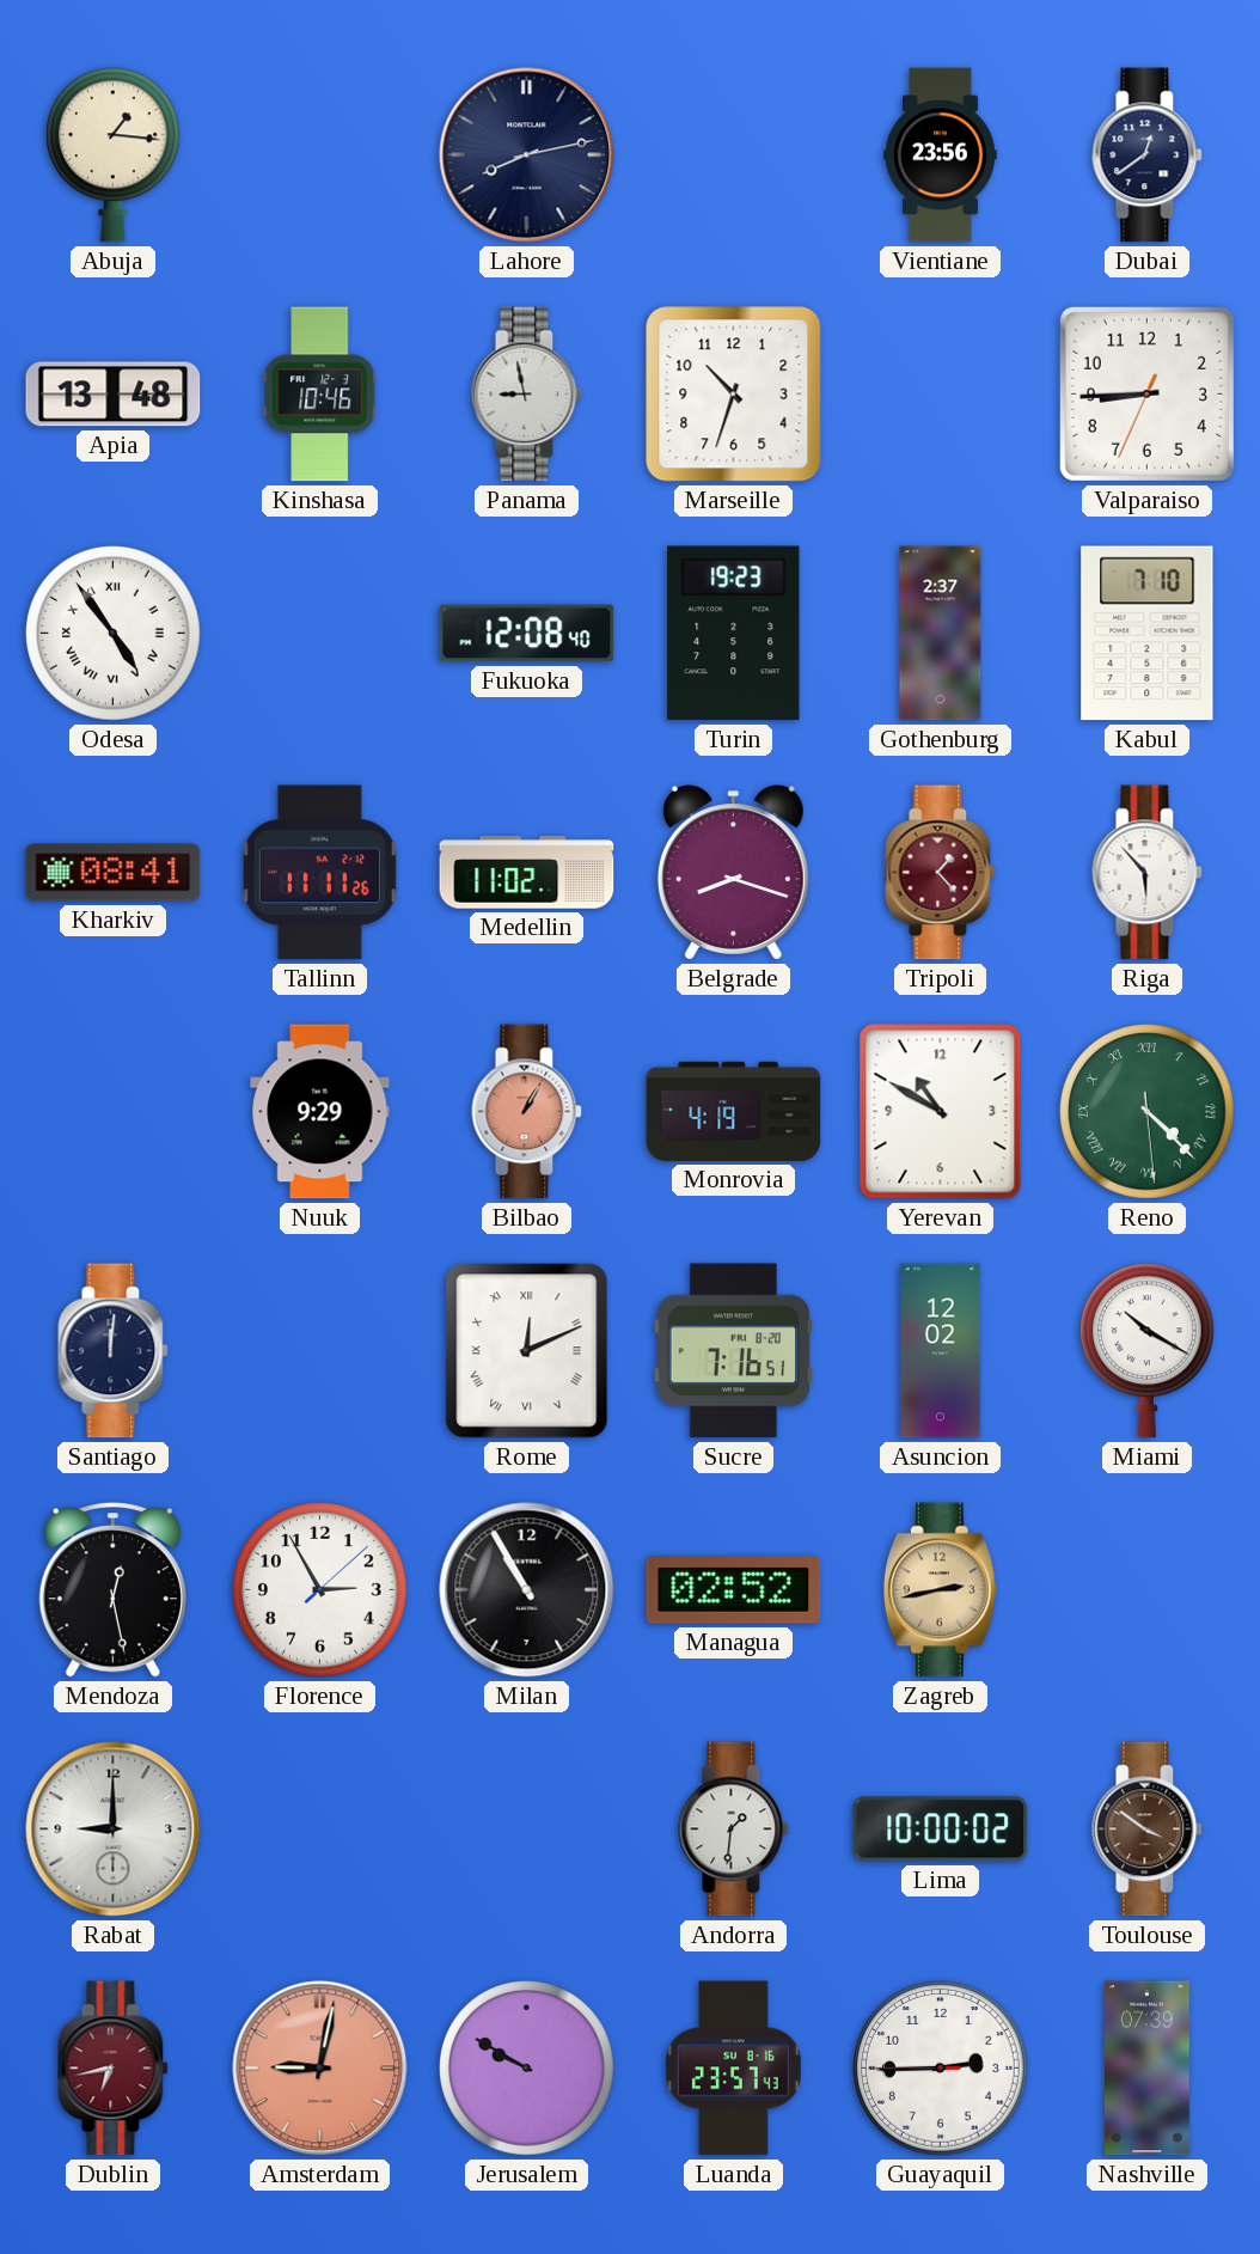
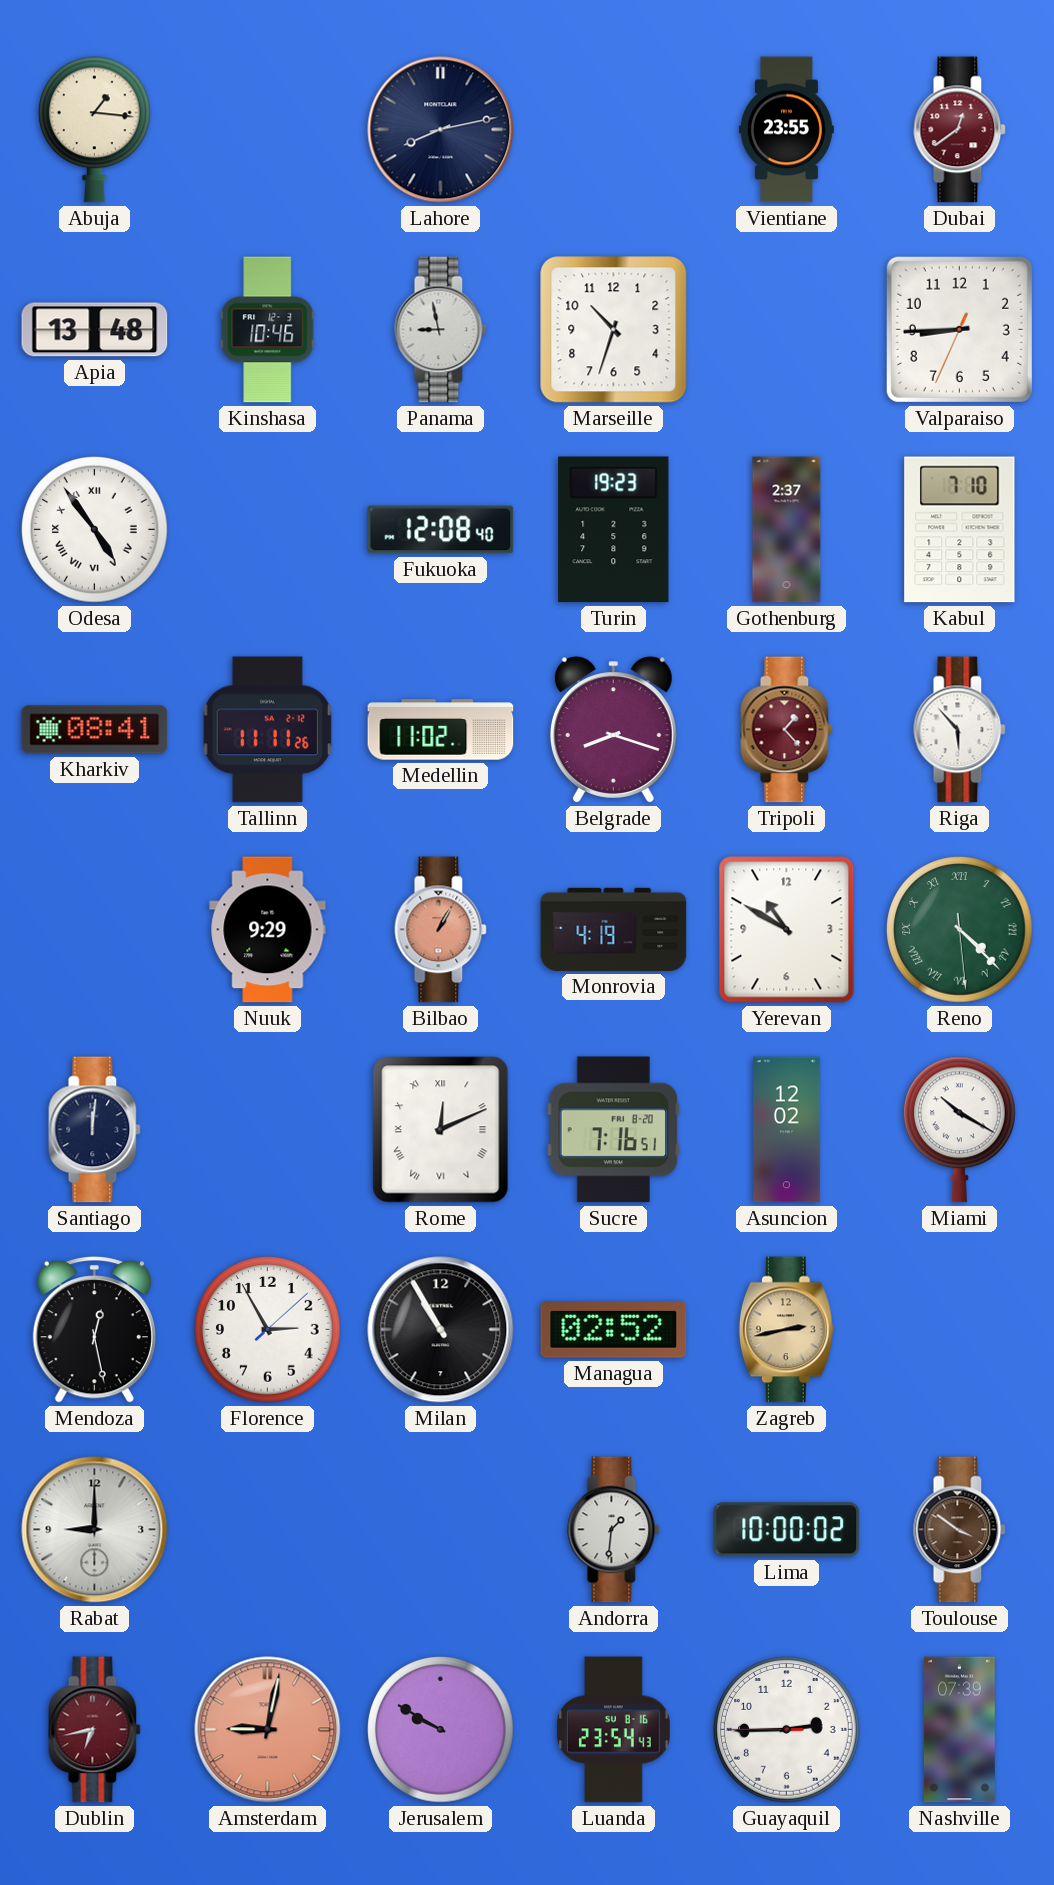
Vientiane: 23:56 -> 23:55
Dubai dial: navy -> burgundy
Luanda: 23:57 -> 23:54
